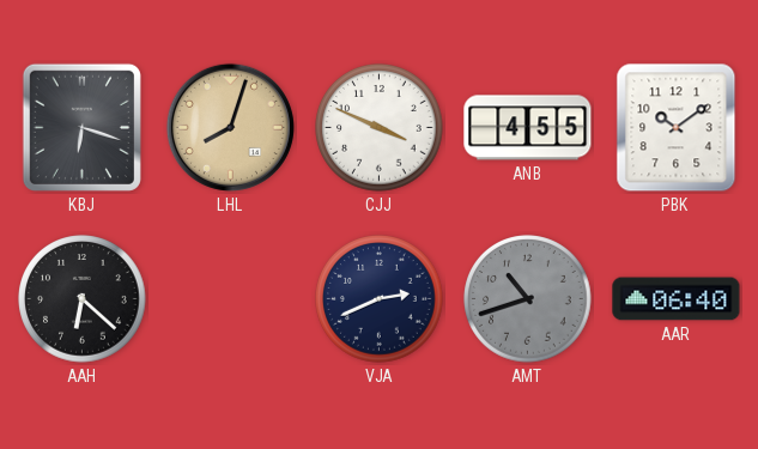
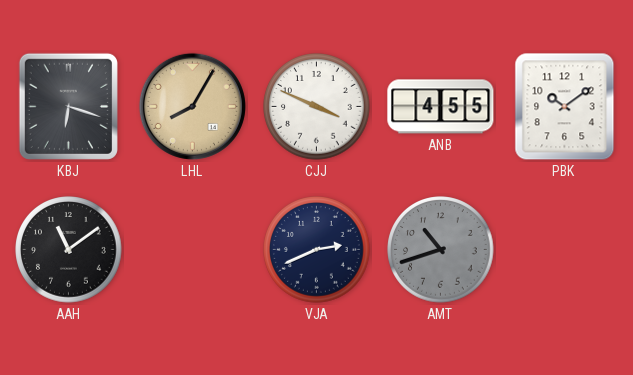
LHL: 8:03 -> 8:05
AAH: 6:22 -> 11:09
AAR: 06:40 -> none
